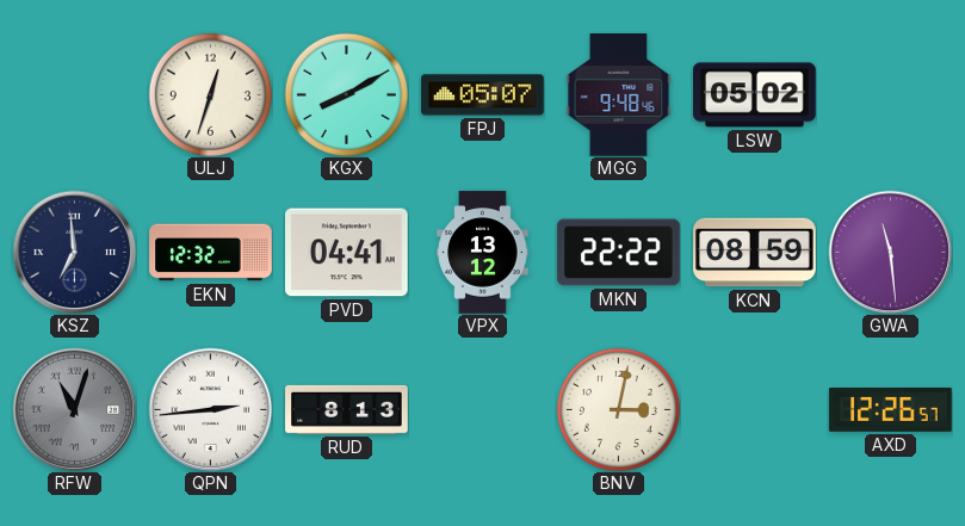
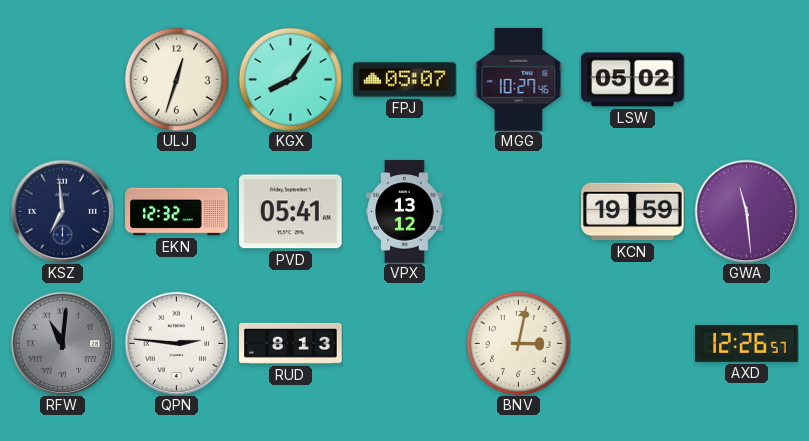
KGX: 8:10 -> 8:06
MGG: 9:48 -> 10:27
PVD: 04:41 -> 05:41
MKN: 22:22 -> none
KCN: 08:59 -> 19:59
RFW: 11:03 -> 11:01
QPN: 2:44 -> 2:46
